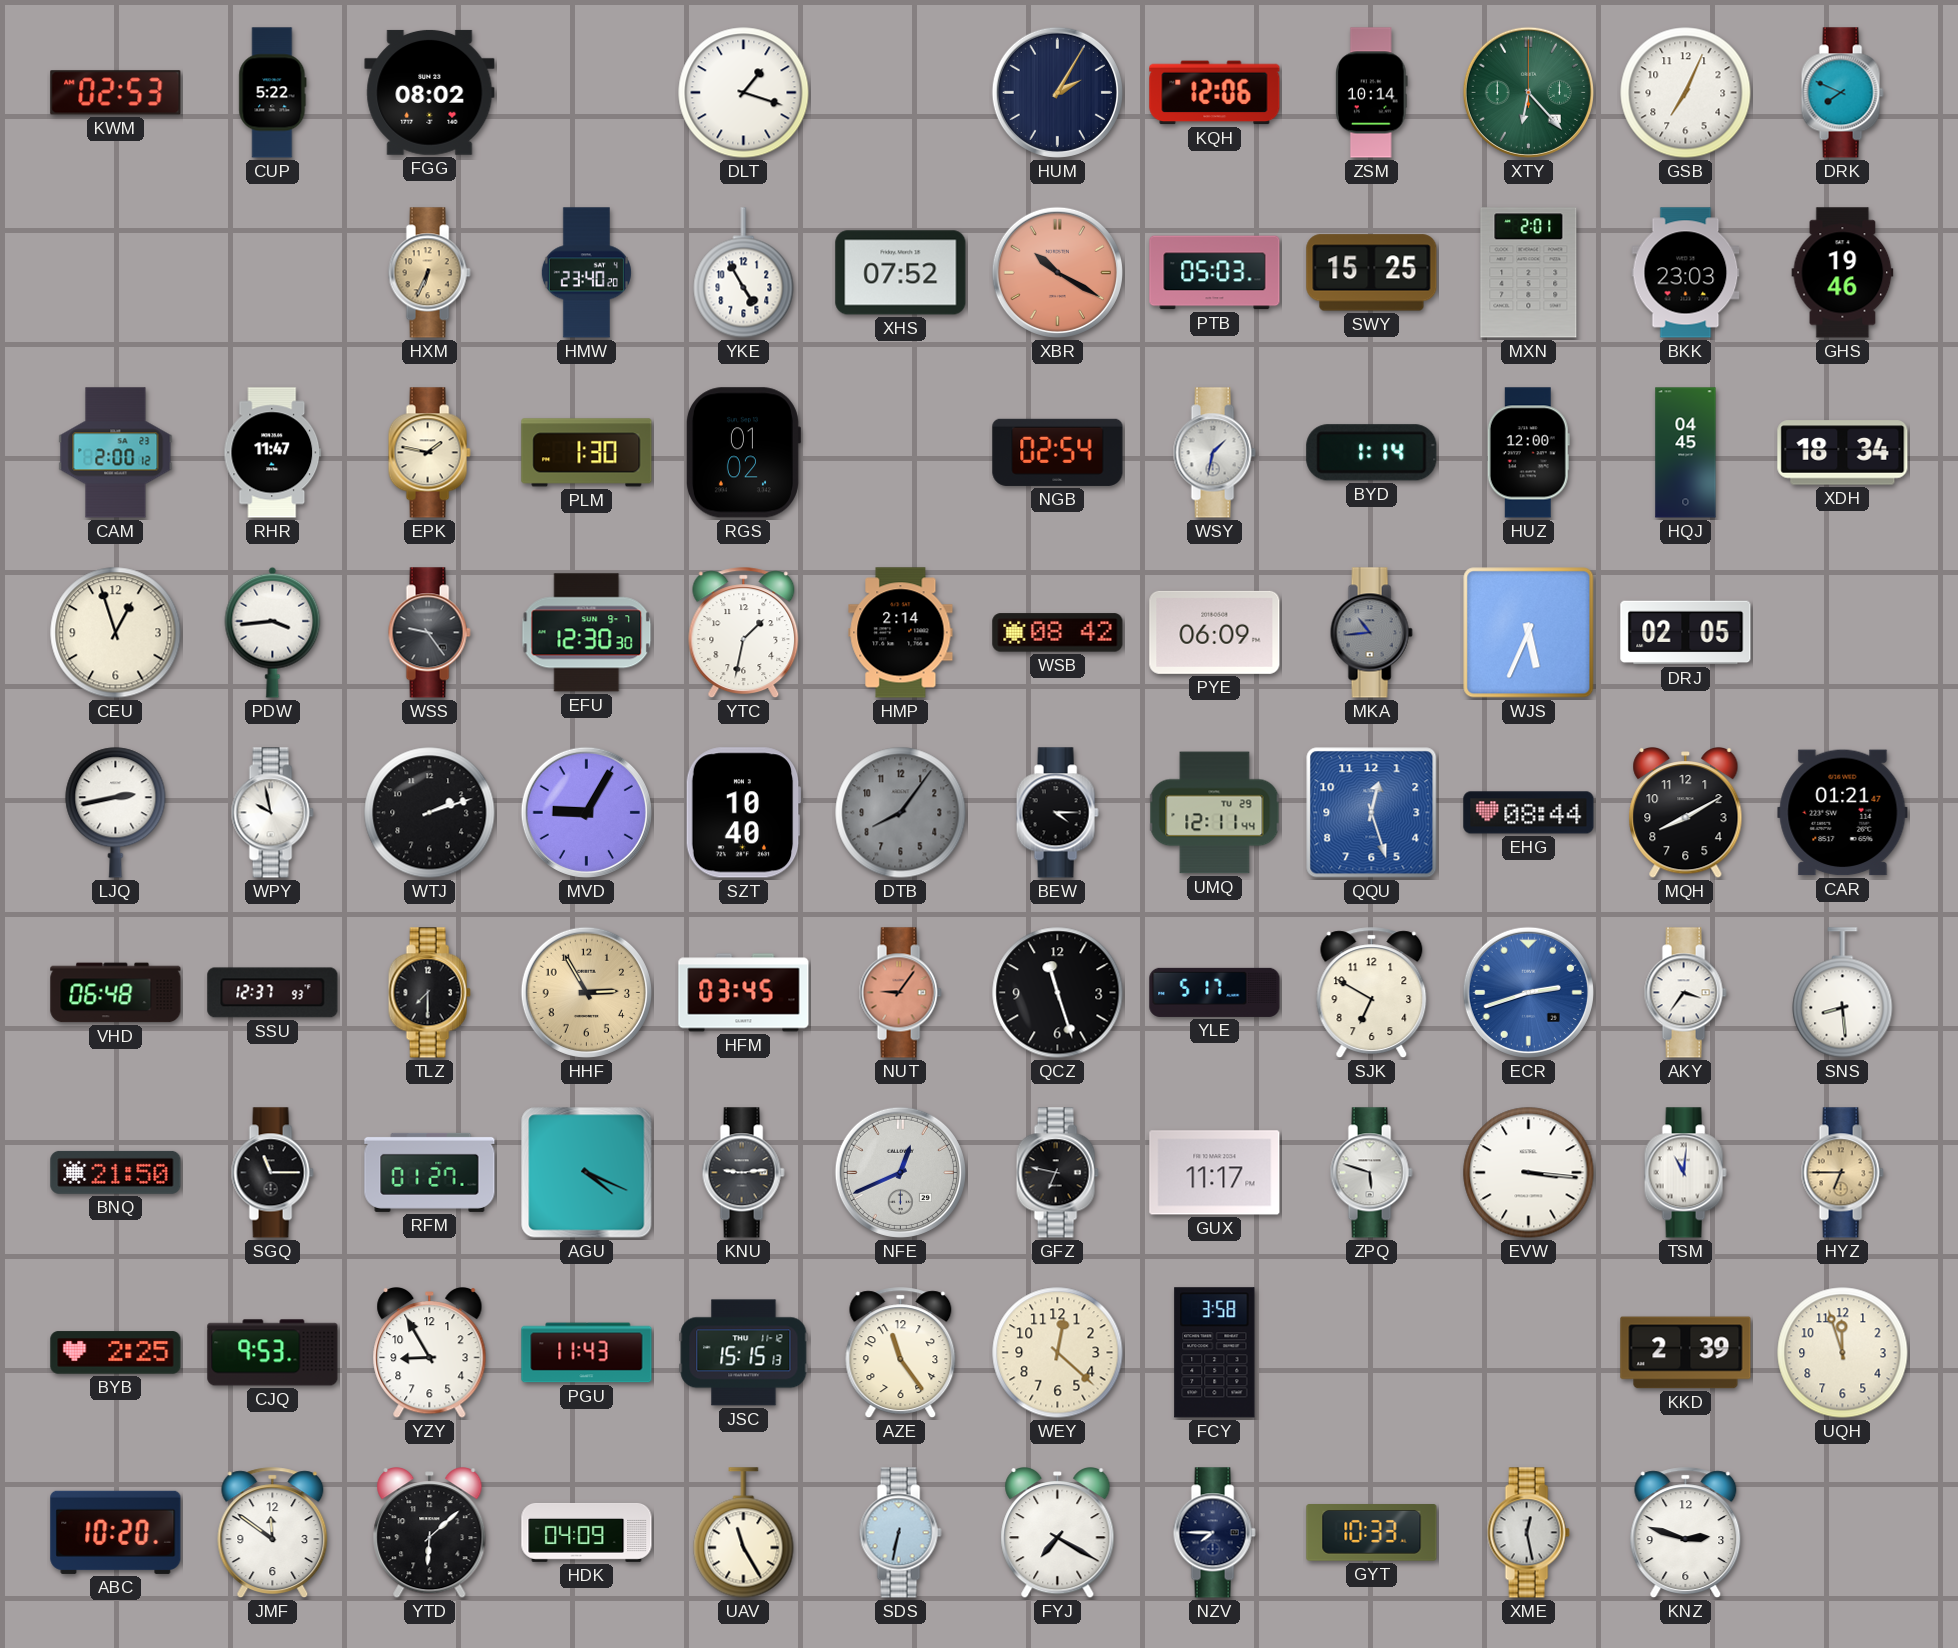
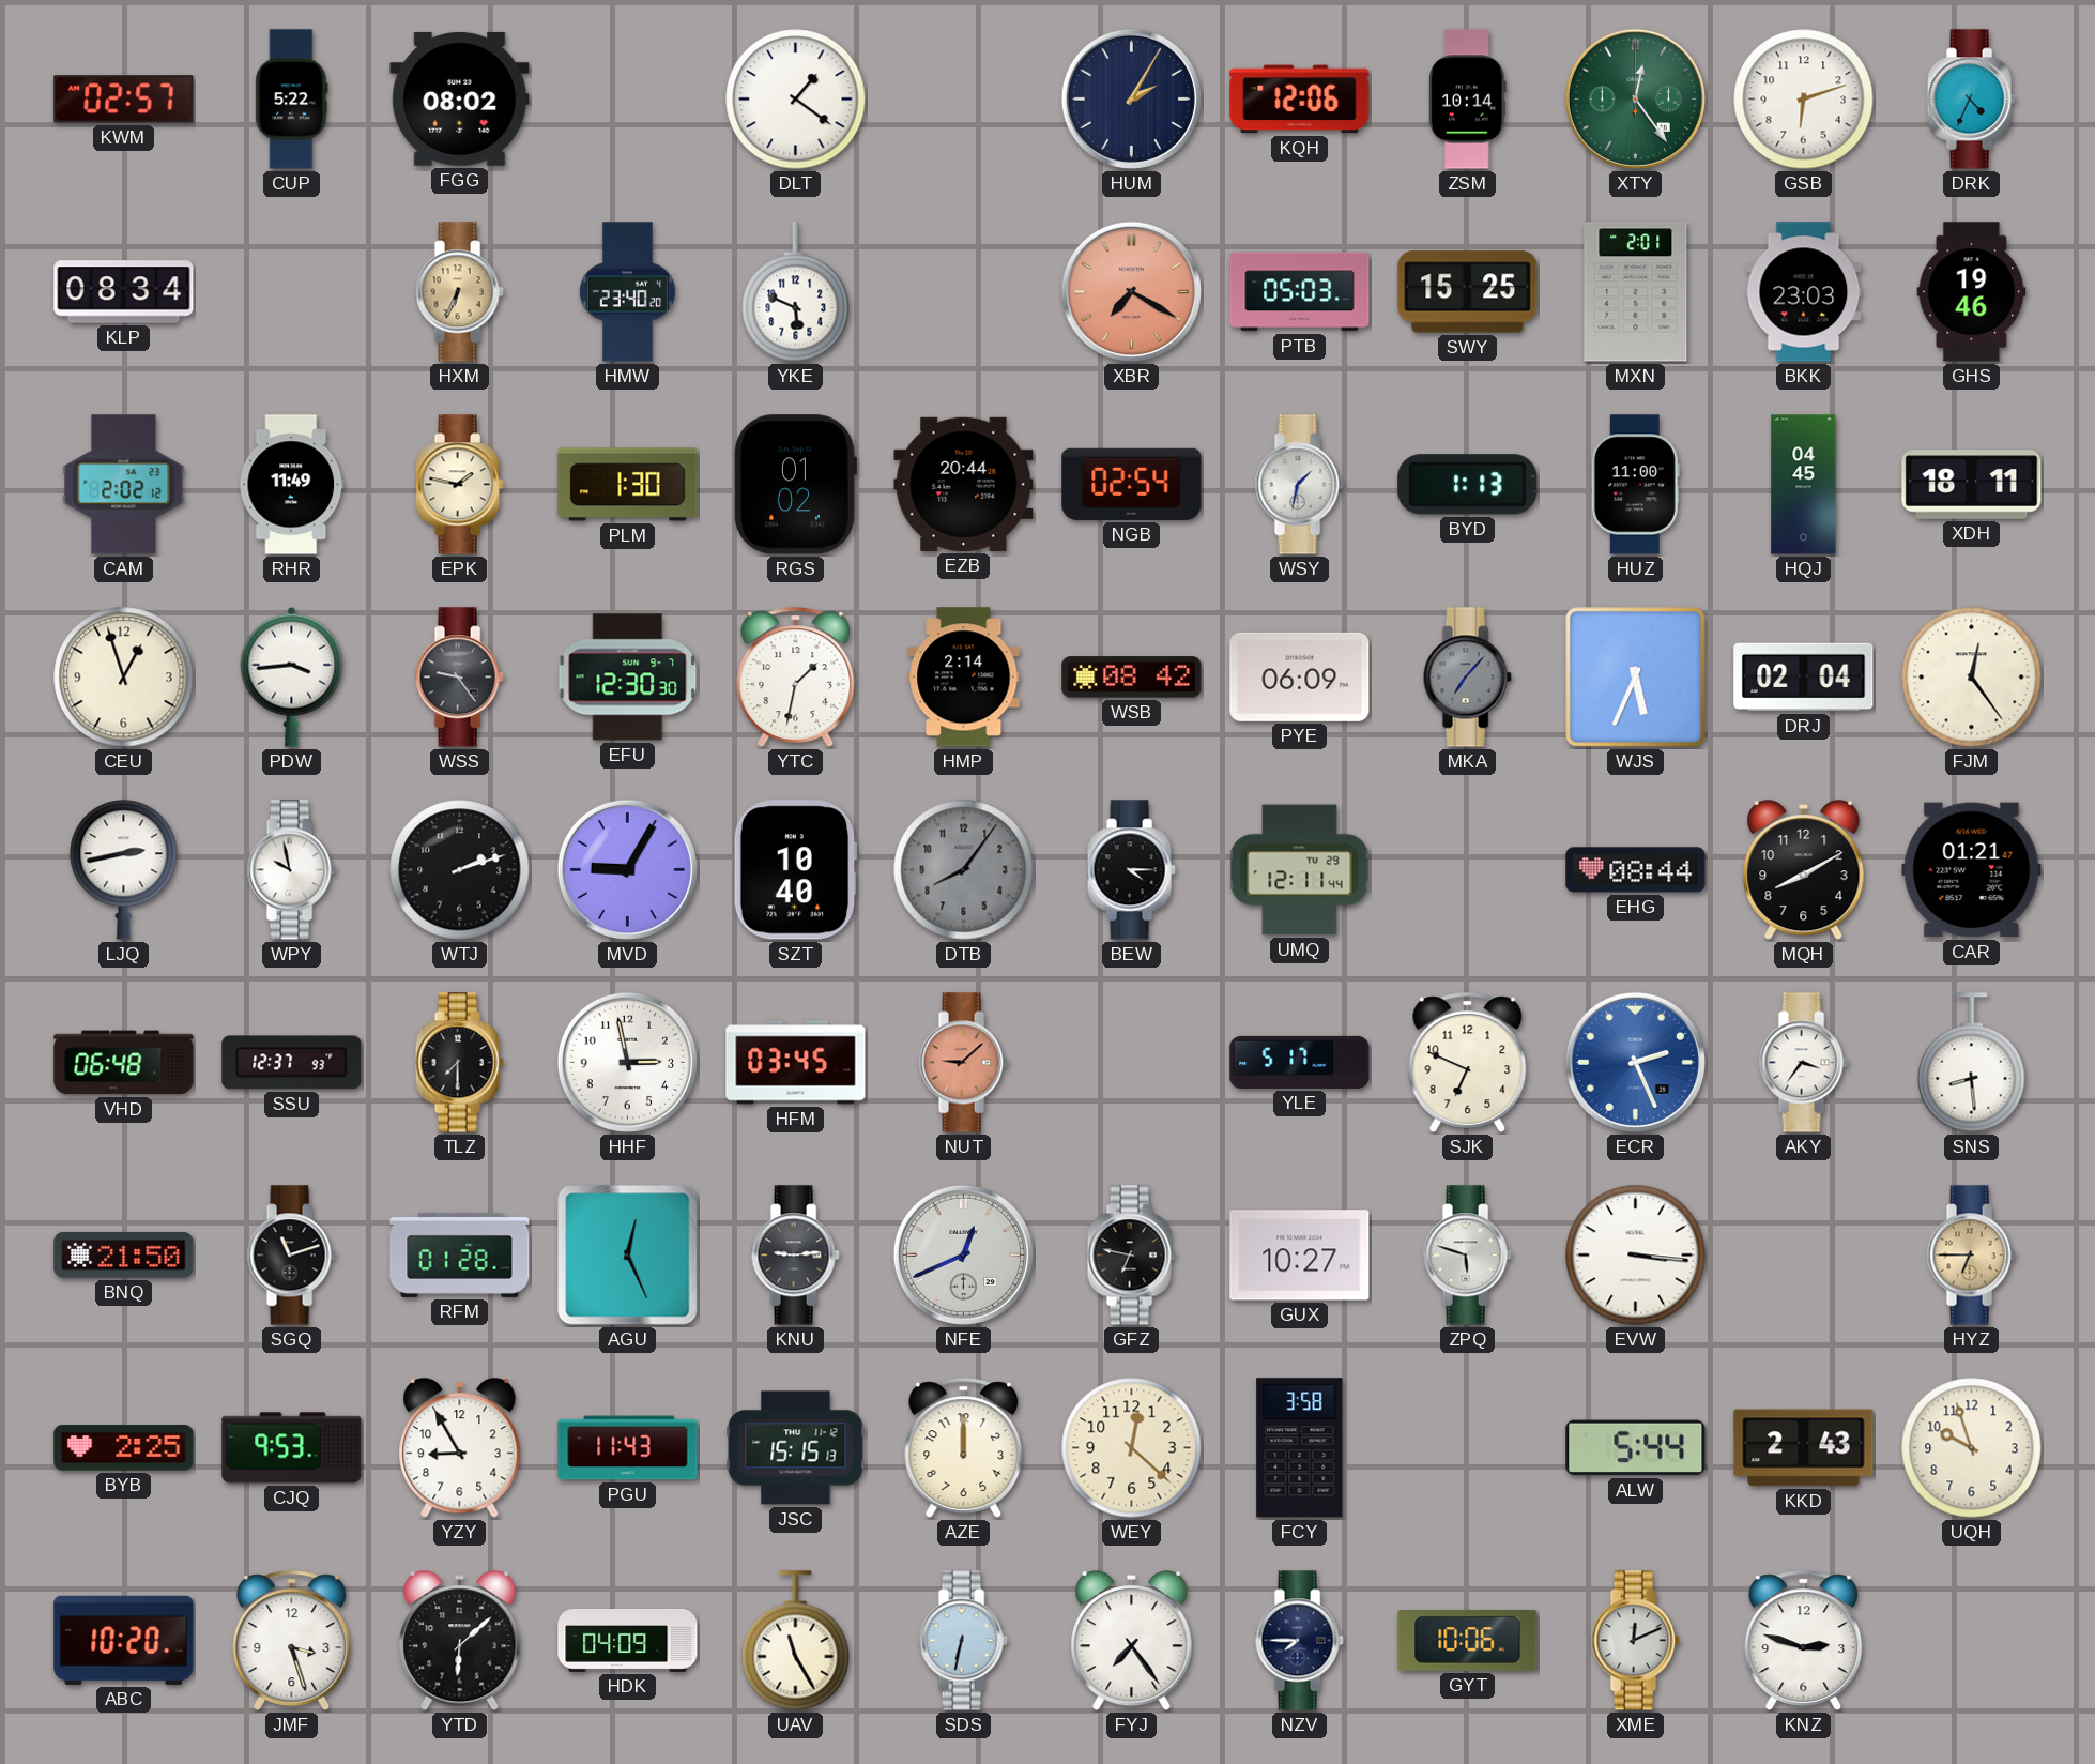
KWM: 02:53 -> 02:57
DLT: 1:18 -> 1:21
XTY: 6:23 -> 12:24
GSB: 7:04 -> 6:12
DRK: 7:49 -> 4:34
KLP: none -> 08:34
YKE: 4:55 -> 5:49
XHS: 07:52 -> none
XBR: 10:20 -> 7:20
CAM: 2:00 -> 2:02
RHR: 11:47 -> 11:49
EZB: none -> 20:44
BYD: 1:14 -> 1:13
HUZ: 12:00 -> 11:00
XDH: 18:34 -> 18:11
MKA: 10:44 -> 7:07
DRJ: 02:05 -> 02:04
FJM: none -> 12:24
QQU: 12:27 -> none
HHF: 2:55 -> 2:58
HHF dial: champagne -> white
NUT: 9:06 -> 9:08
QCZ: 11:27 -> none
SJK: 6:50 -> 6:49
ECR: 2:42 -> 2:26
SGQ: 11:15 -> 11:12
RFM: 01:27 -> 01:28
AGU: 4:19 -> 12:26
GUX: 11:17 -> 10:27
TSM: 11:01 -> none
AZE: 11:24 -> 12:00
ALW: none -> 5:44
KKD: 2:39 -> 2:43
UQH: 11:57 -> 9:57
JMF: 11:51 -> 3:27
FYJ: 7:20 -> 7:24
GYT: 10:33 -> 10:06
XME: 12:28 -> 12:11
